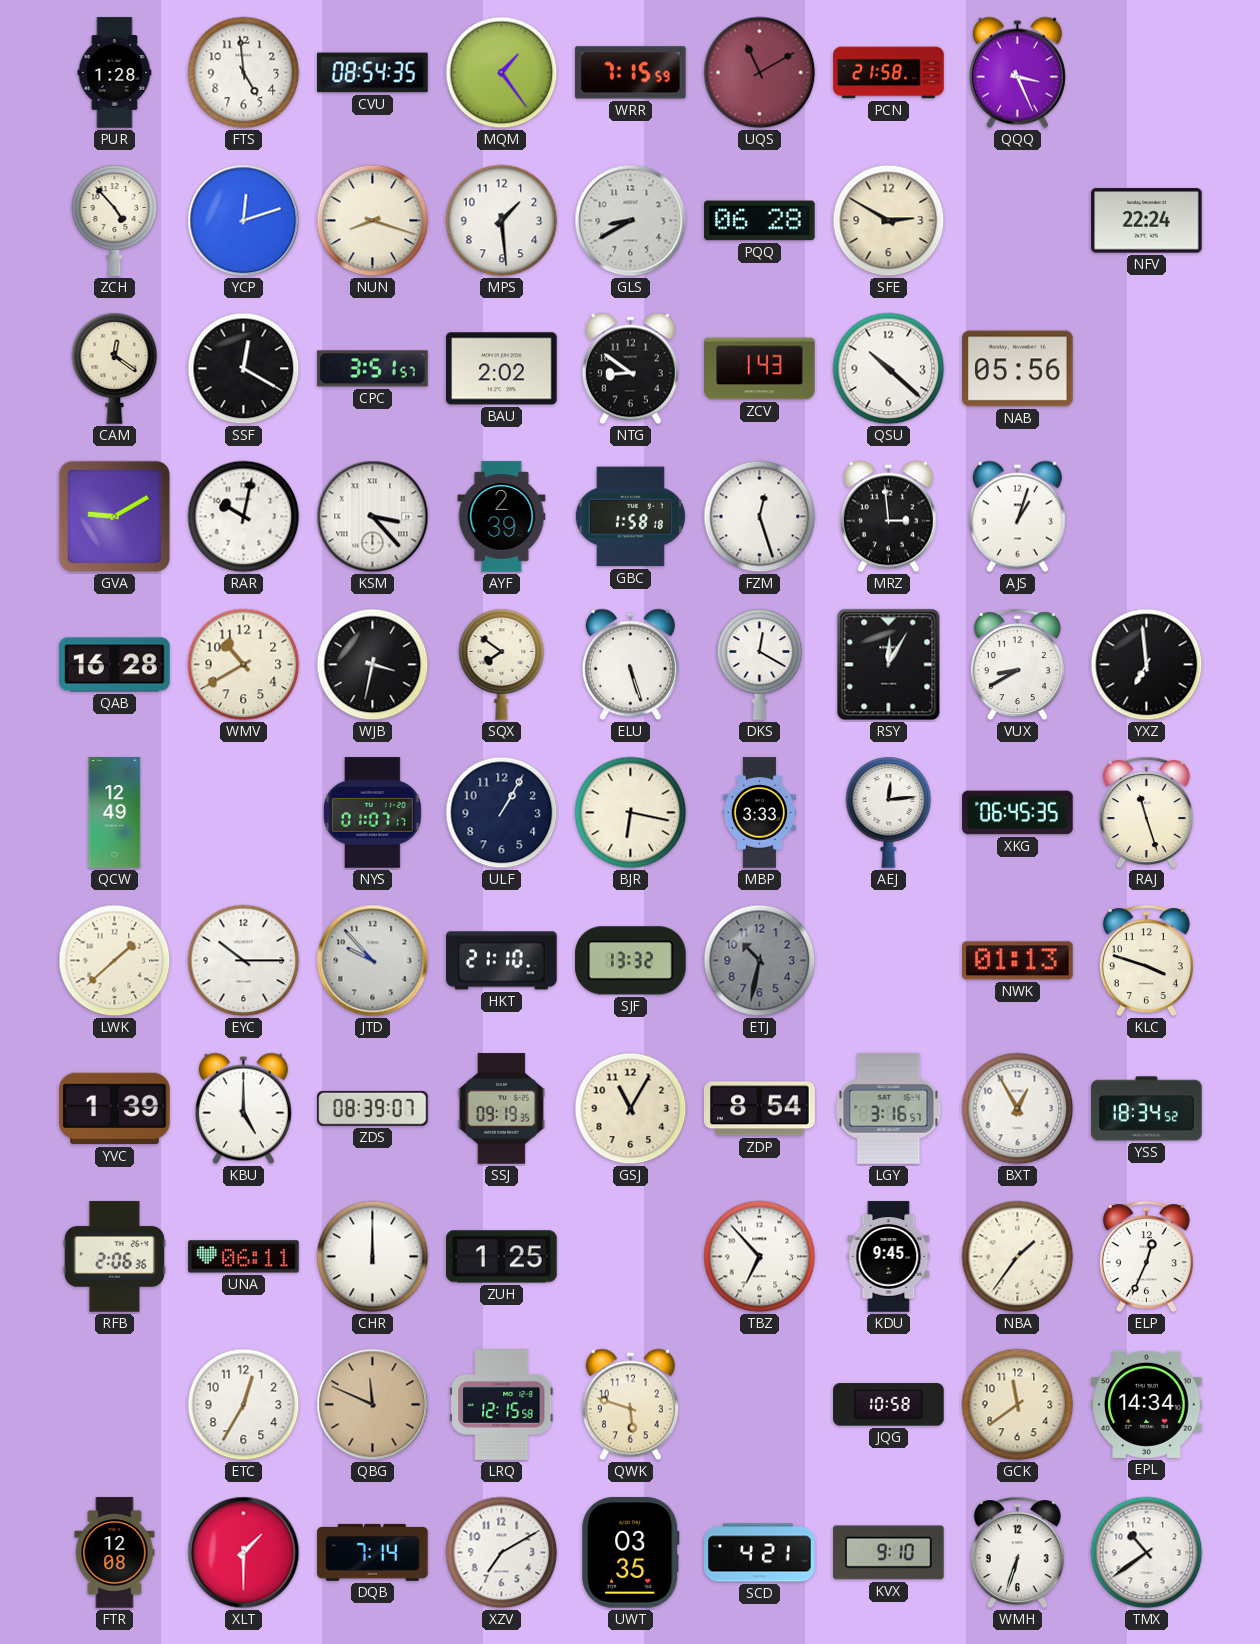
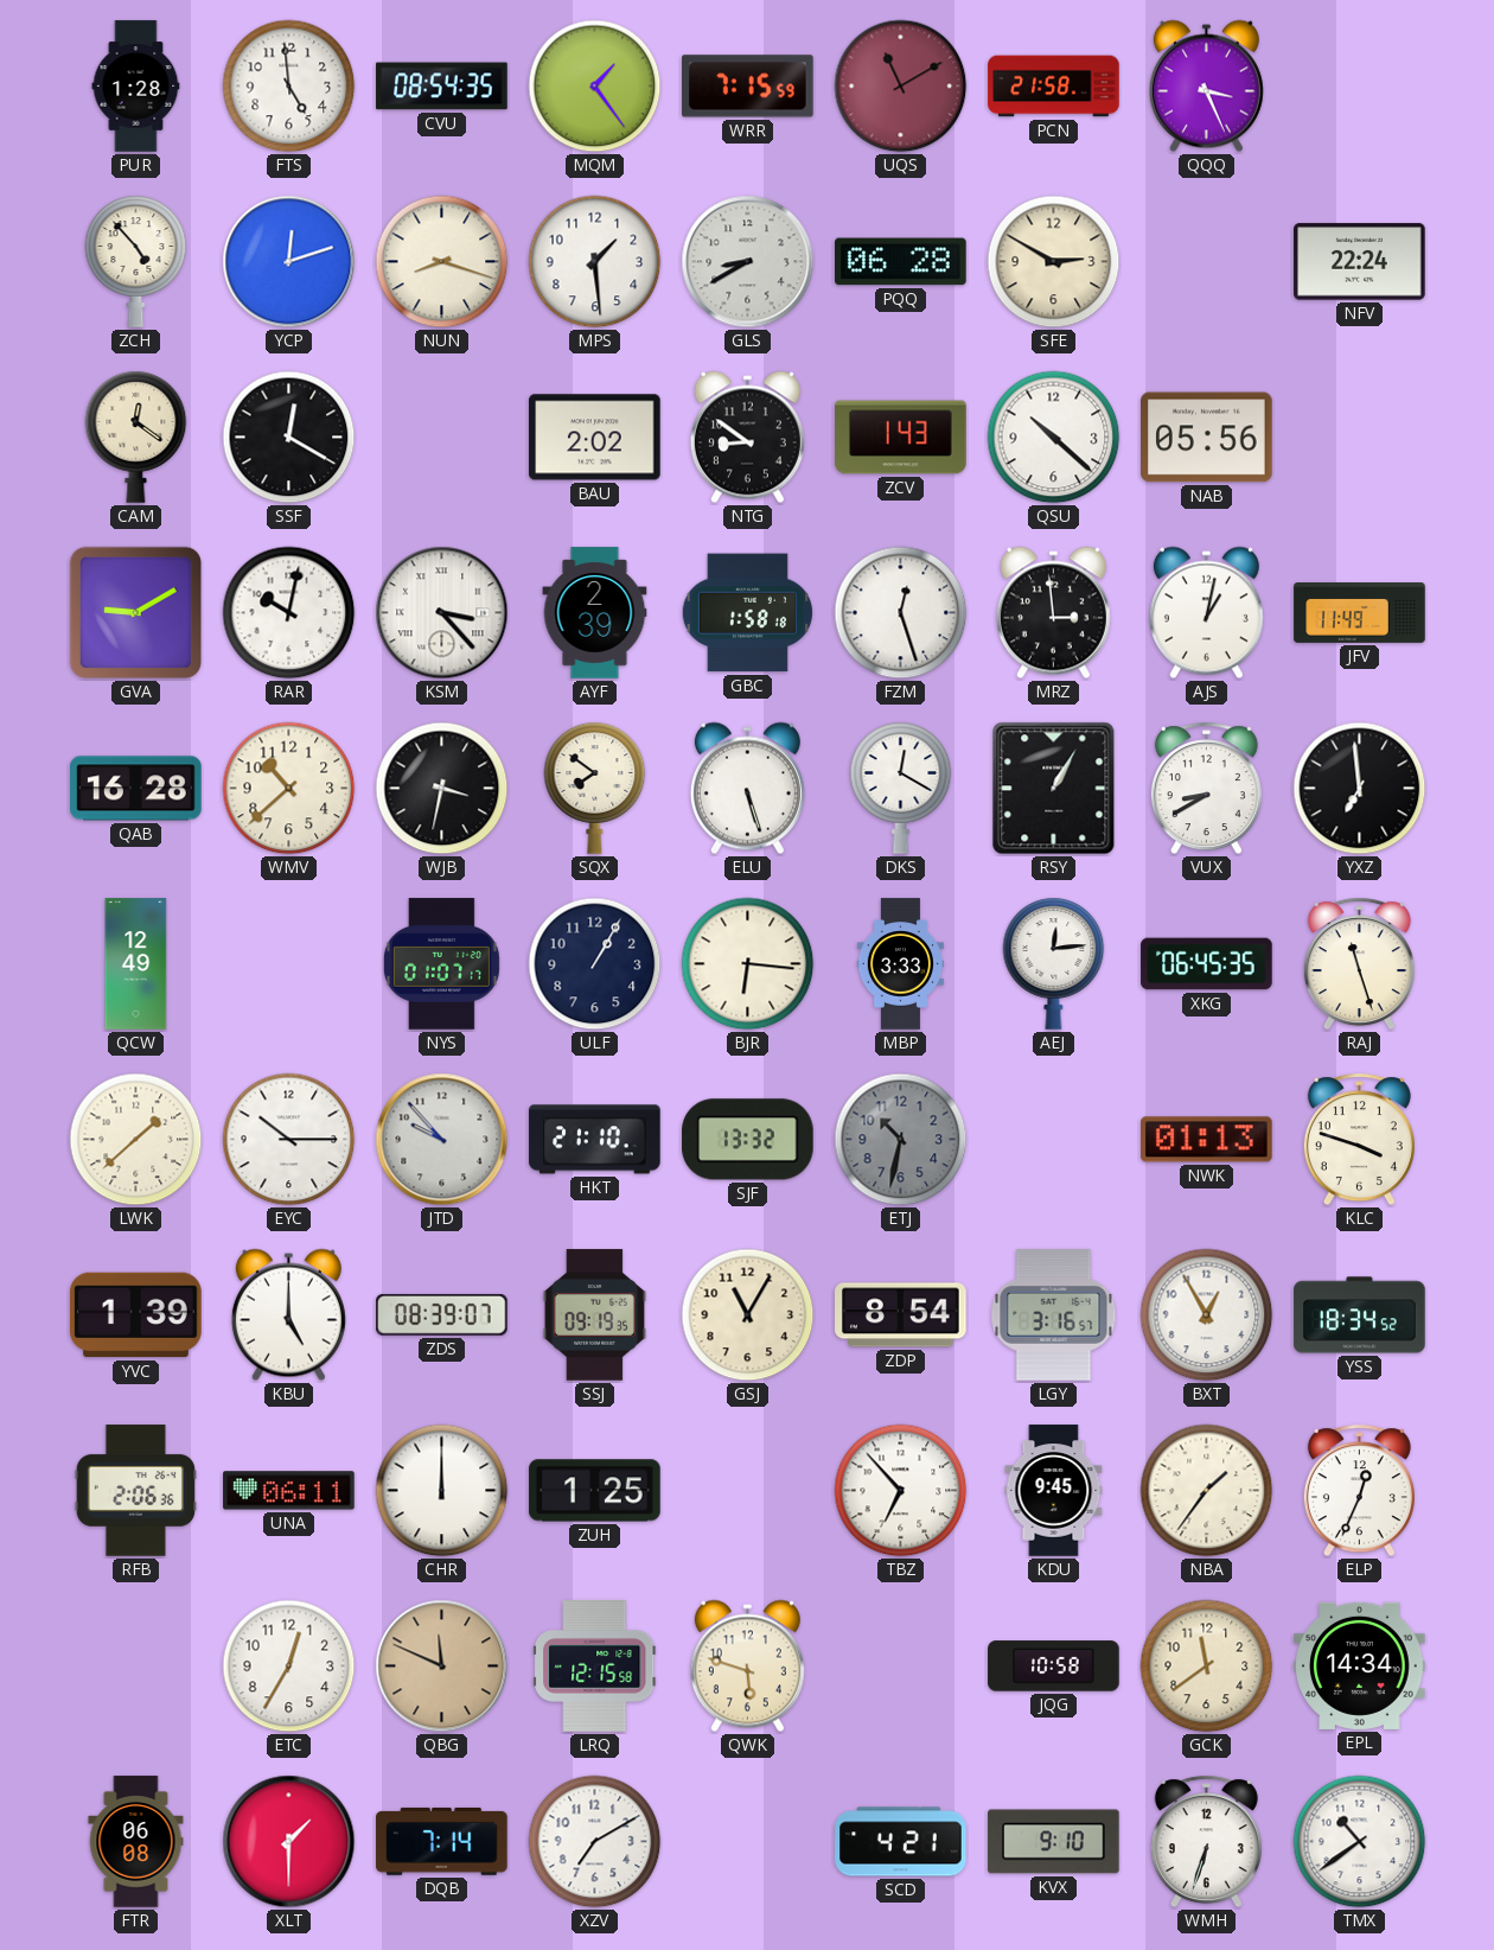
CPC: 3:51 -> none
AJS: 1:03 -> 1:02
JFV: none -> 11:49
WMV: 10:40 -> 10:38
RSY: 12:05 -> 1:05
BJR: 6:17 -> 6:16
FTR: 12:08 -> 06:08
UWT: 03:35 -> none
